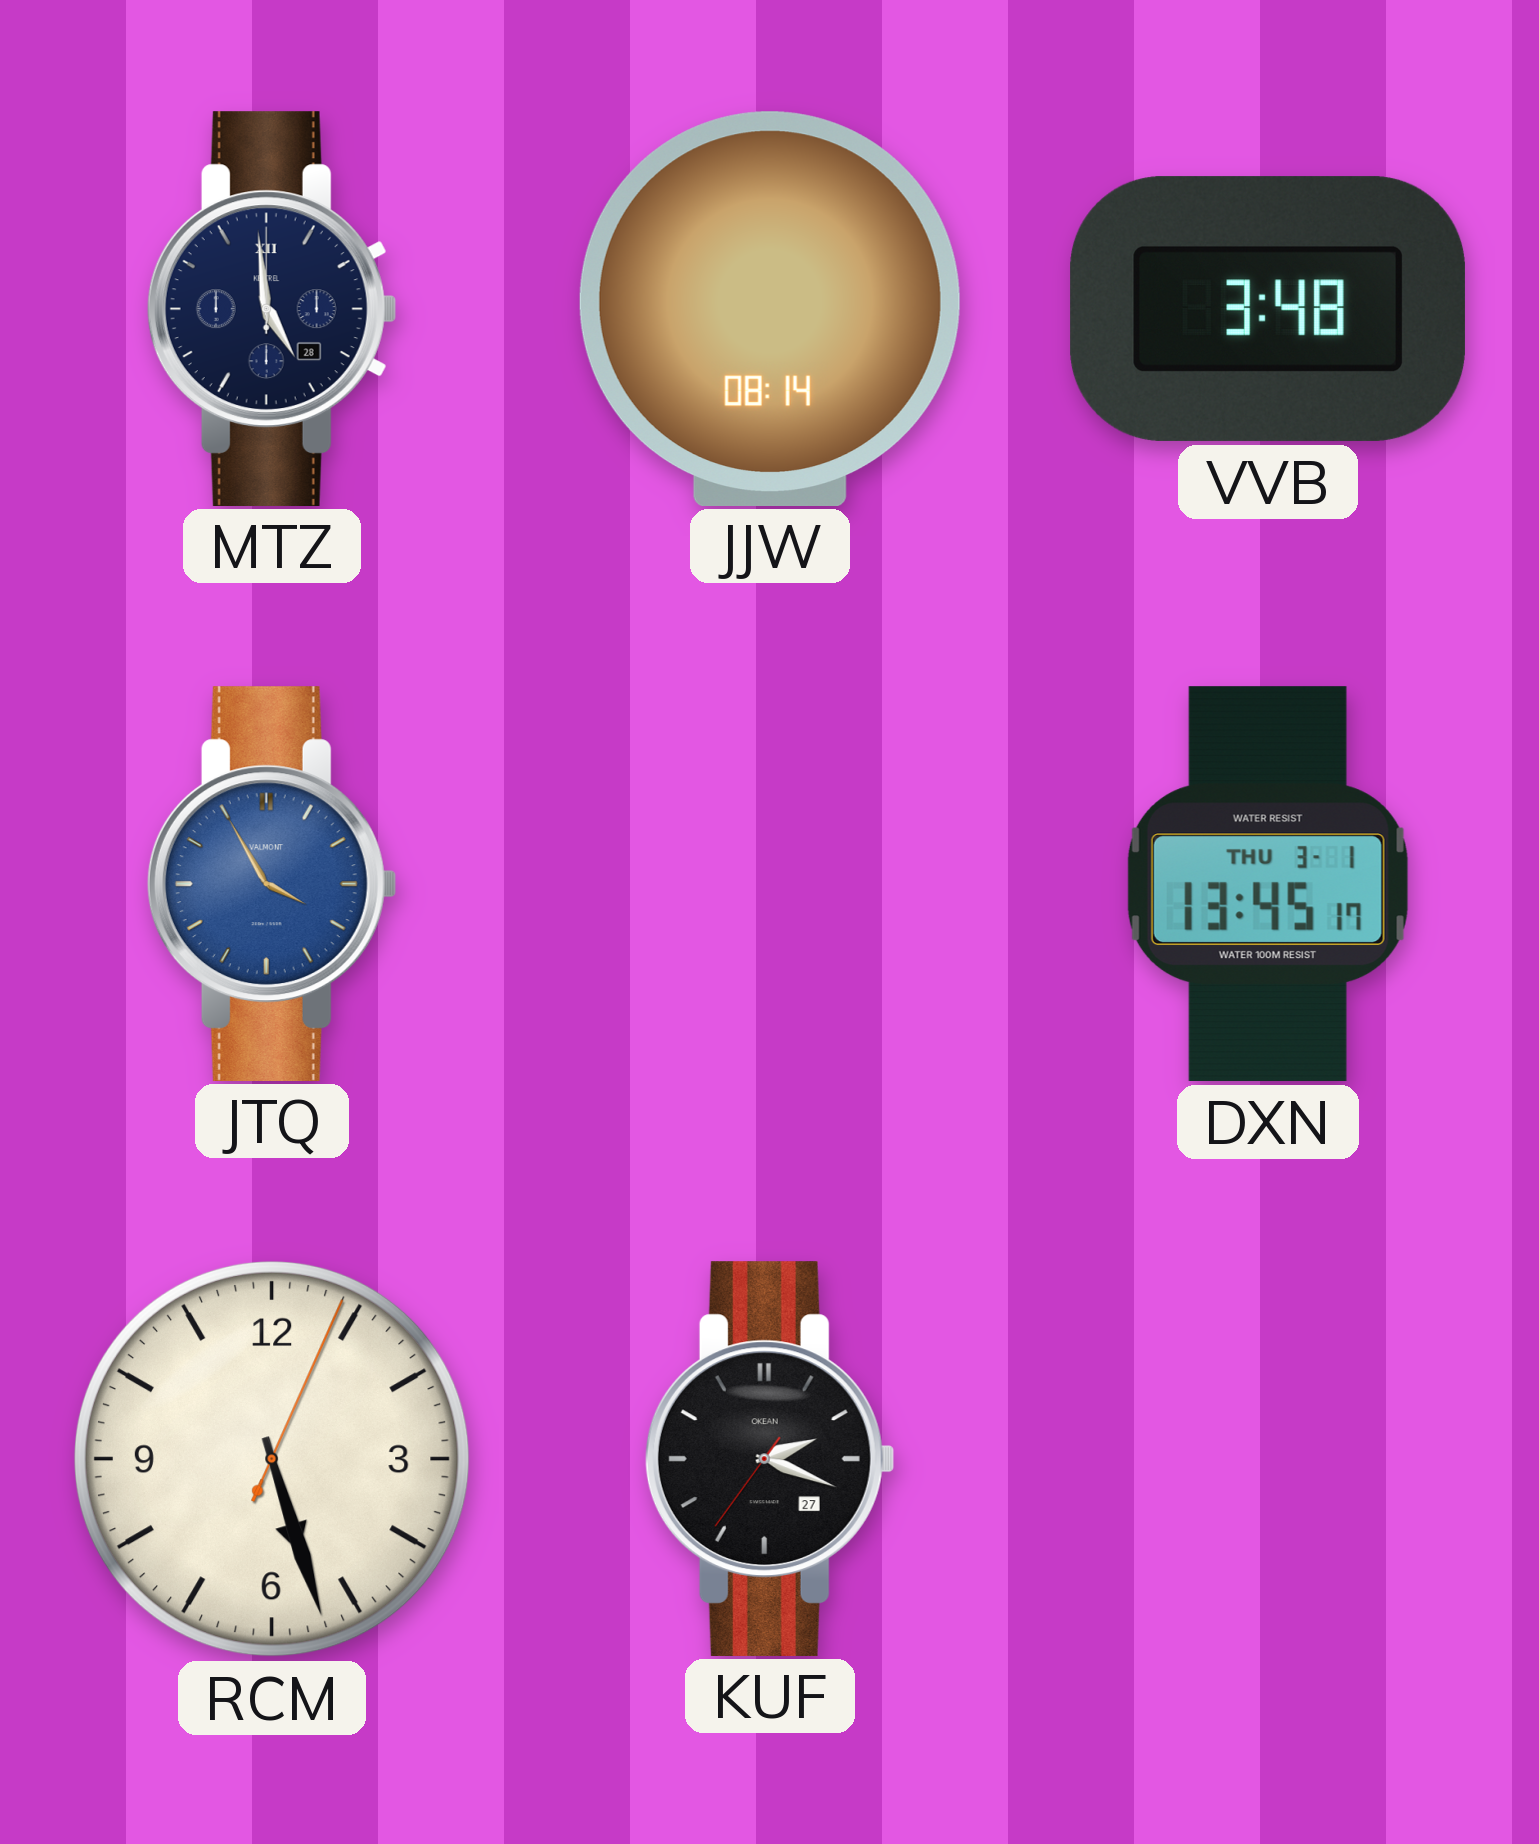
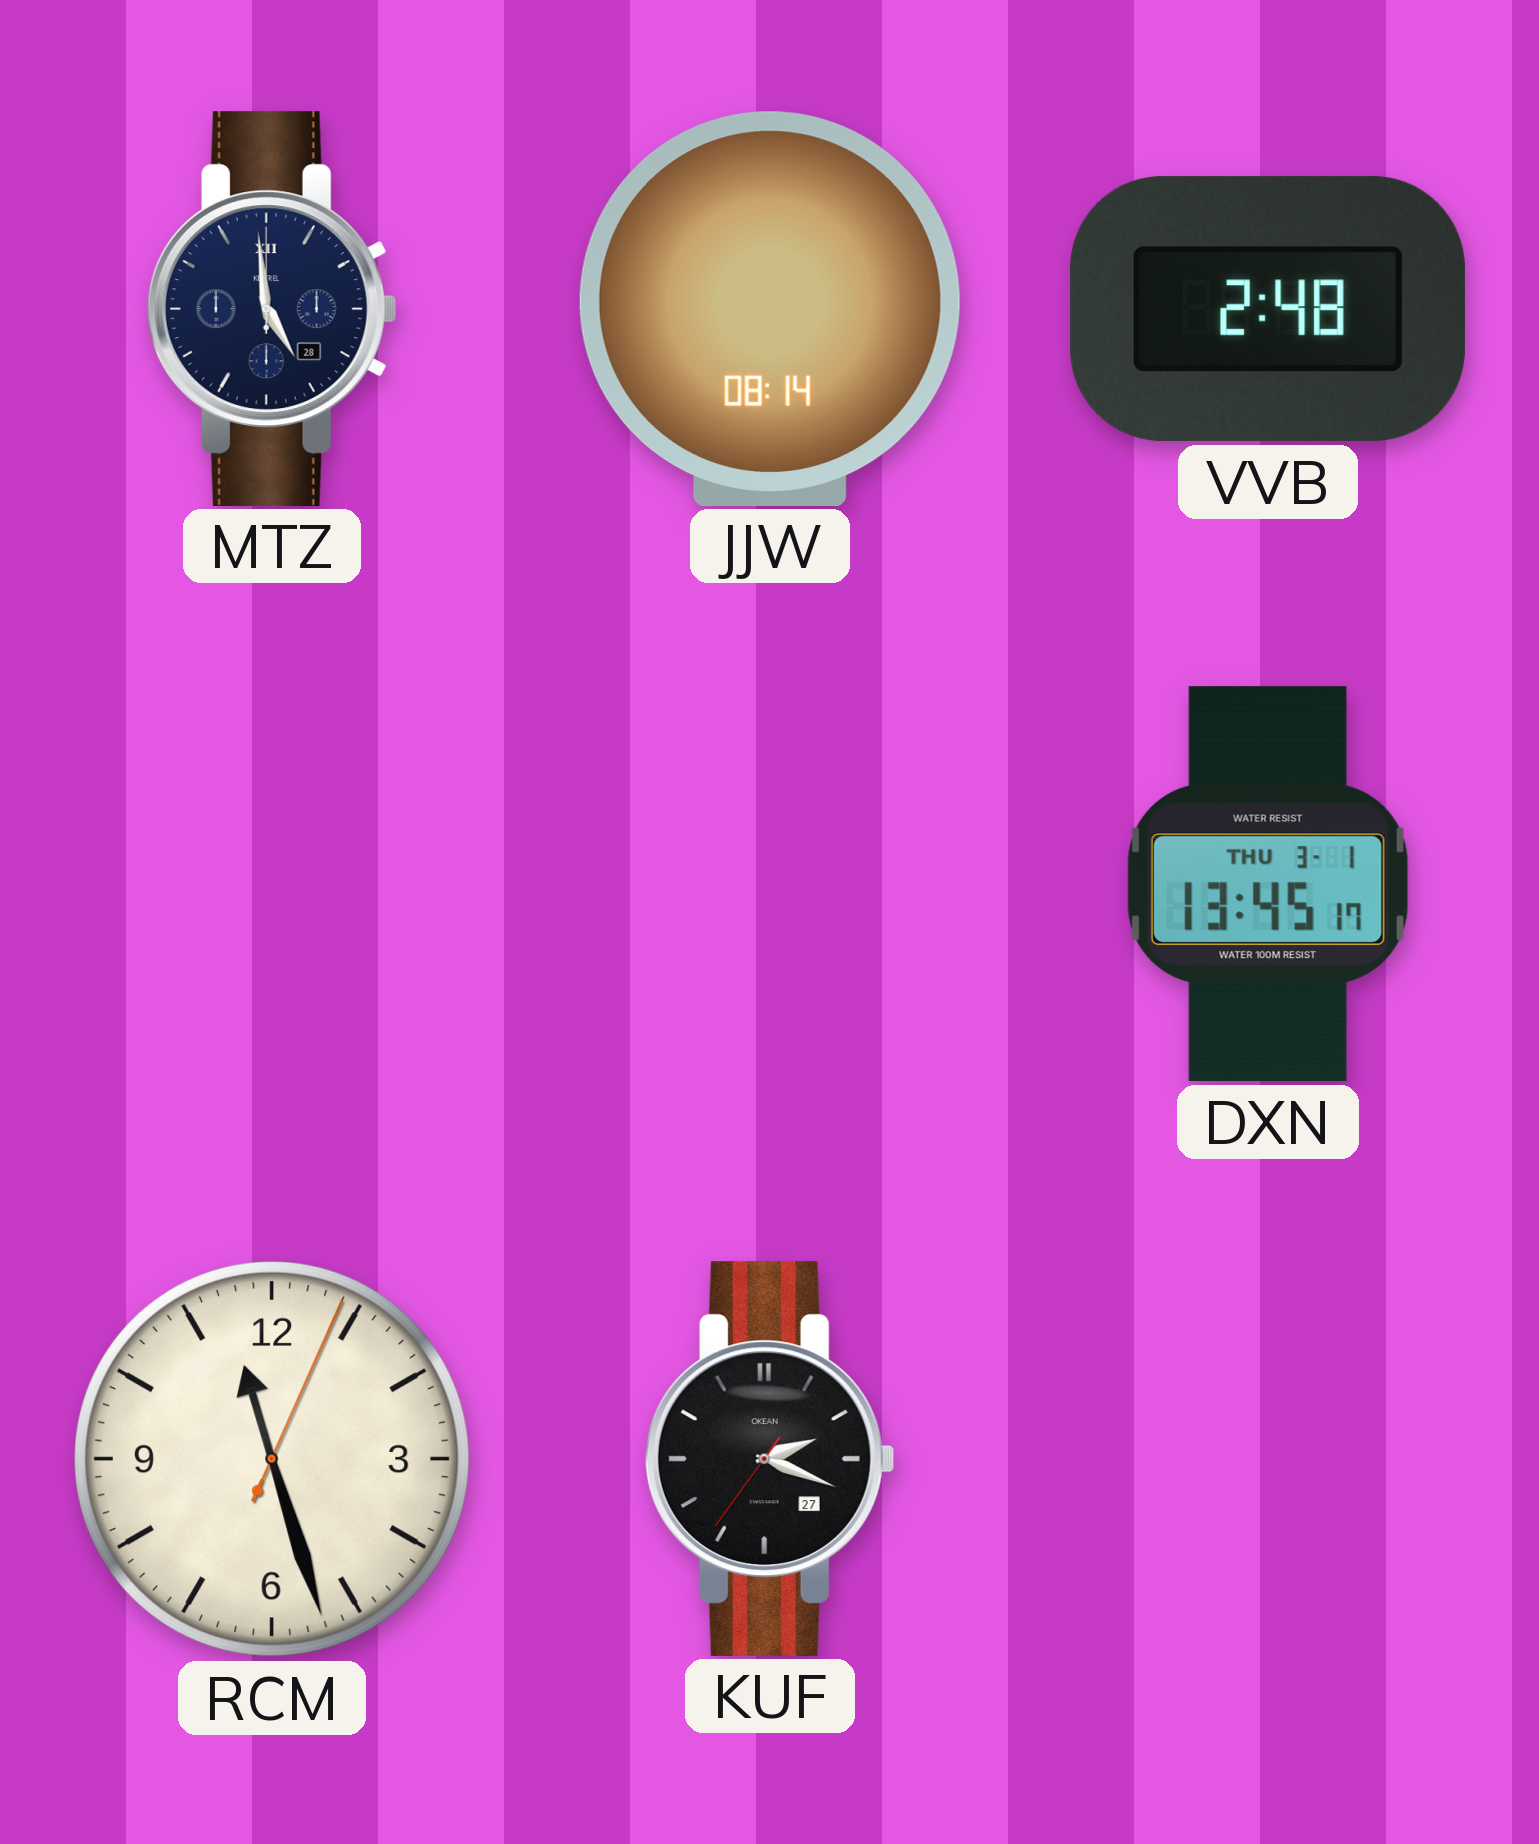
VVB: 3:48 -> 2:48
JTQ: 3:55 -> none
RCM: 5:27 -> 11:27
